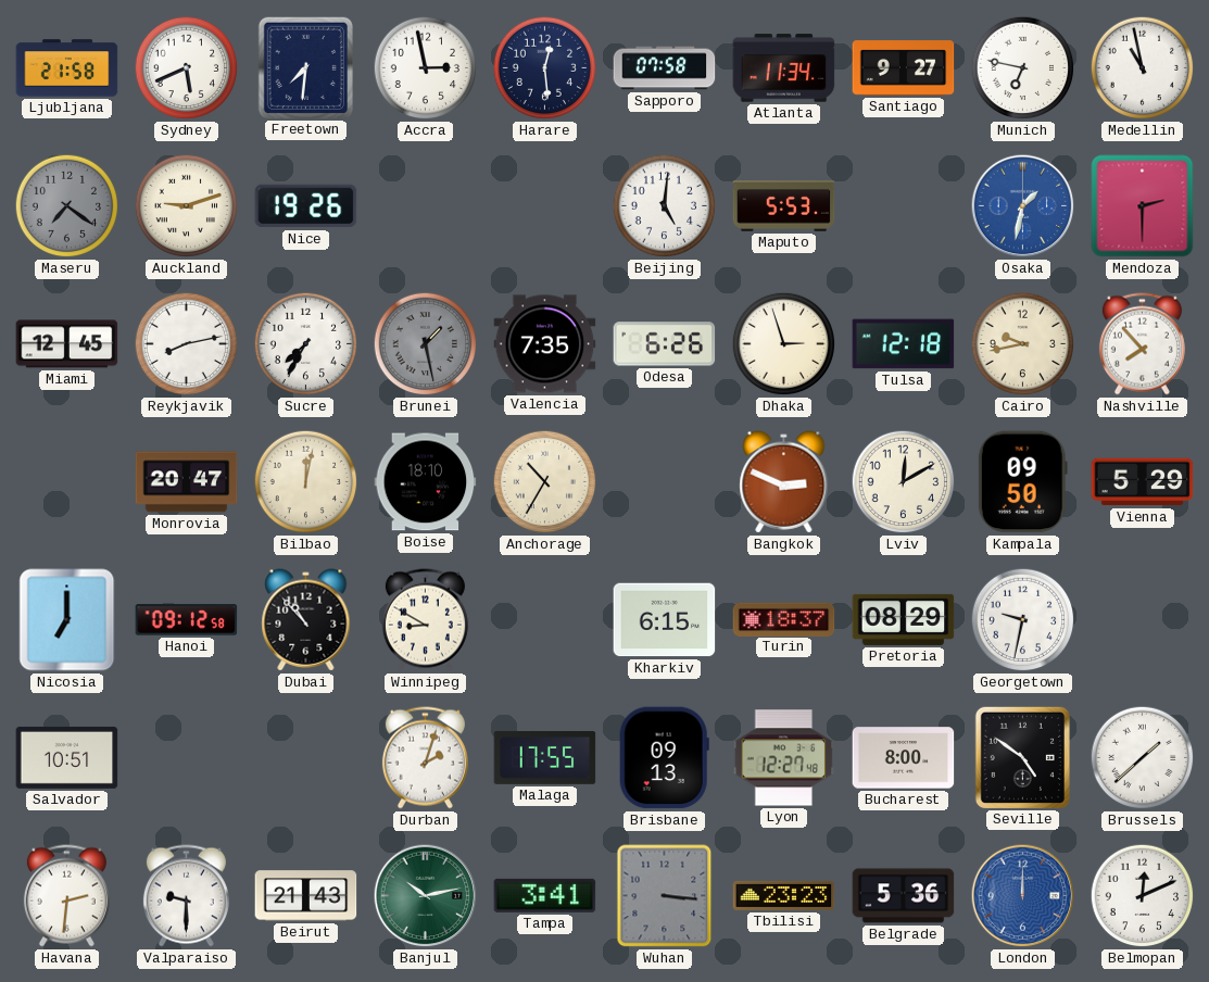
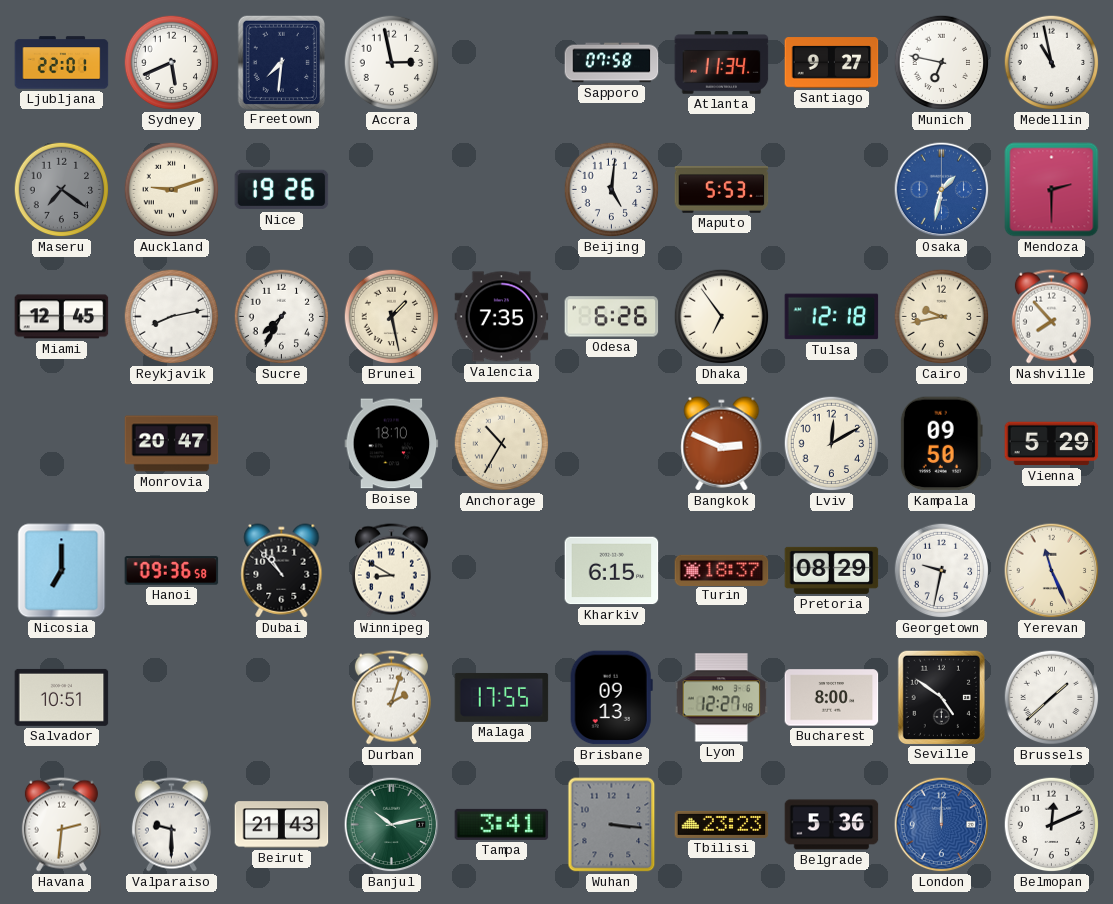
Ljubljana: 21:58 -> 22:01
Harare: 12:29 -> none
Brunei dial: grey -> cream
Dhaka: 2:57 -> 6:54
Bilbao: 12:02 -> none
Hanoi: 09:12 -> 09:36
Yerevan: none -> 11:26
